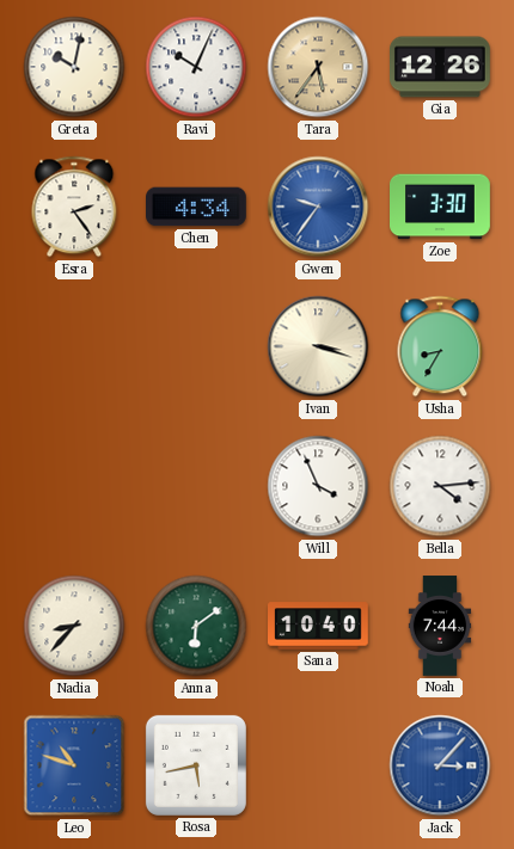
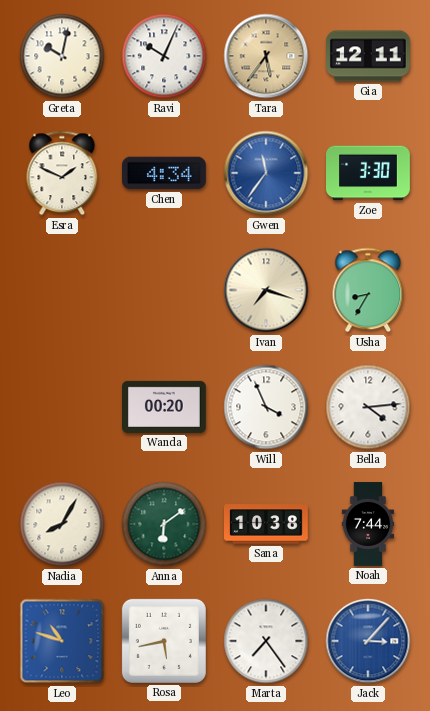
Gia: 12:26 -> 12:11
Esra: 2:24 -> 1:49
Gwen: 9:36 -> 11:36
Ivan: 3:18 -> 7:18
Wanda: none -> 00:20
Nadia: 8:37 -> 8:05
Sana: 10:40 -> 10:38
Marta: none -> 7:24
